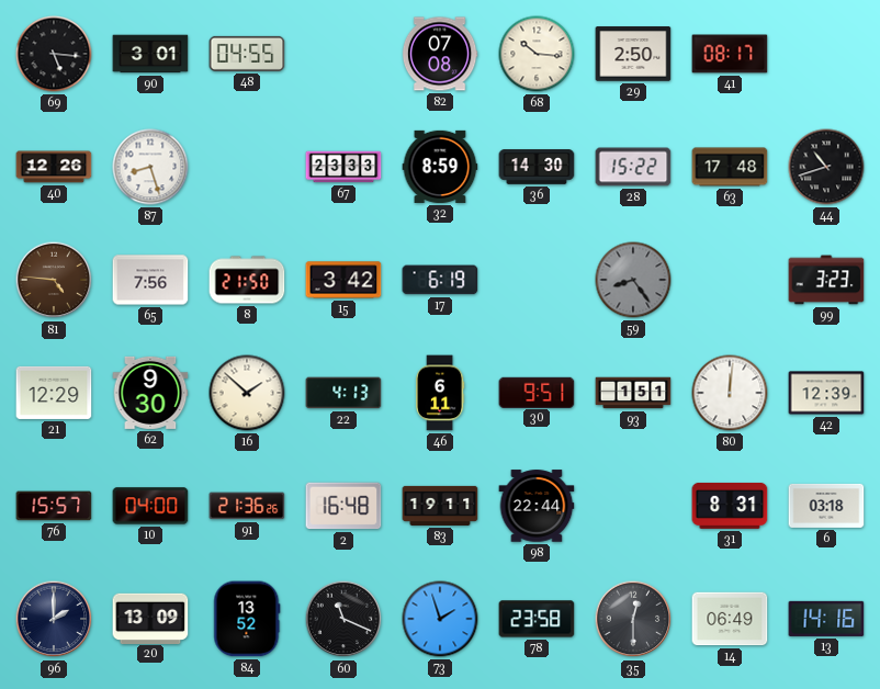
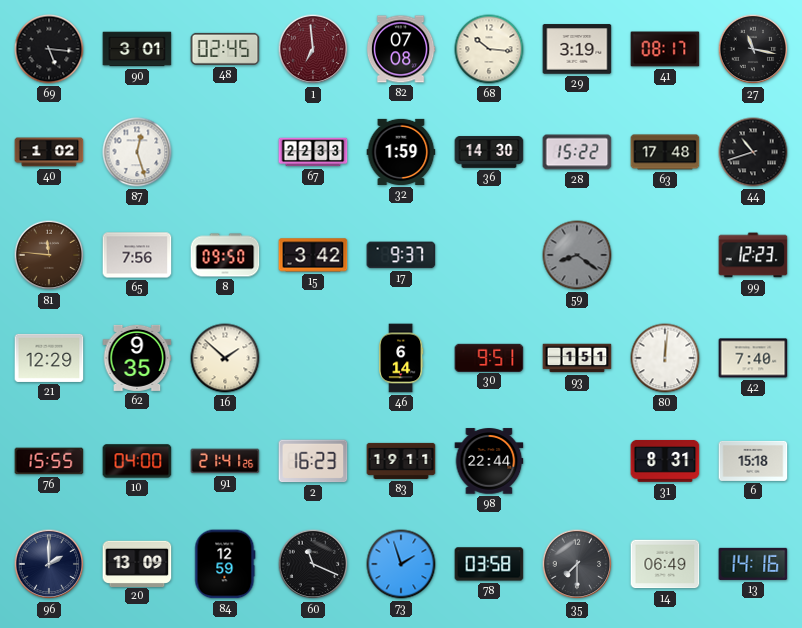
48: 04:55 -> 02:45
1: none -> 6:59
29: 2:50 -> 3:19
27: none -> 11:17
40: 12:26 -> 1:02
87: 8:27 -> 12:27
67: 23:33 -> 22:33
32: 8:59 -> 1:59
81: 4:46 -> 11:46
8: 21:50 -> 09:50
17: 6:19 -> 9:37
59: 8:24 -> 8:21
99: 3:23 -> 12:23
62: 9:30 -> 9:35
22: 4:13 -> none
46: 6:11 -> 6:14
42: 12:39 -> 7:40
76: 15:57 -> 15:55
91: 21:36 -> 21:41
2: 16:48 -> 16:23
6: 03:18 -> 15:18
84: 13:52 -> 12:59
78: 23:58 -> 03:58
35: 12:30 -> 7:30
